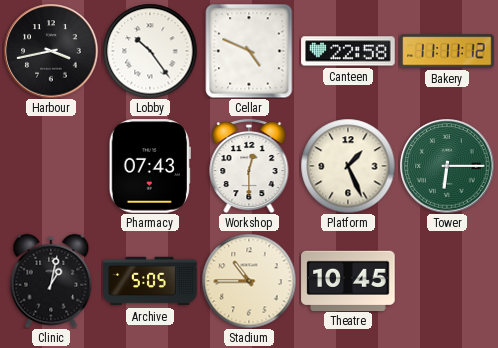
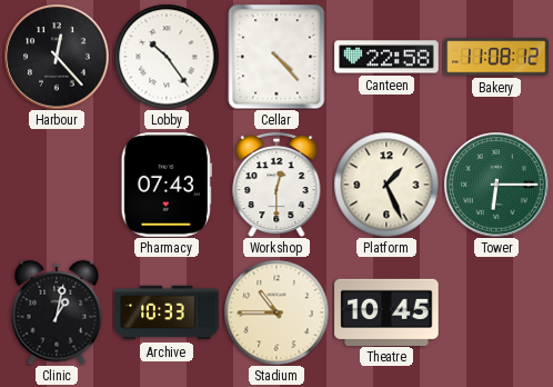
Harbour: 3:43 -> 12:23
Cellar: 4:49 -> 4:23
Bakery: 11:11 -> 11:08
Archive: 5:05 -> 10:33
